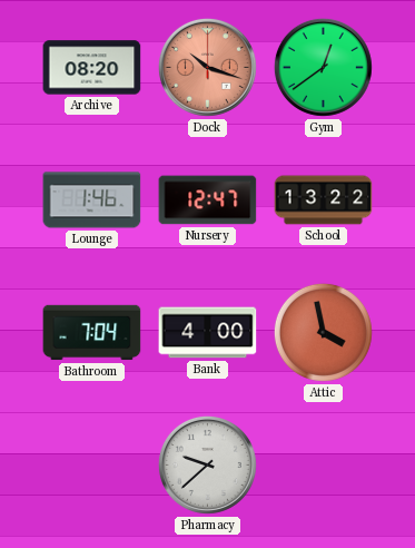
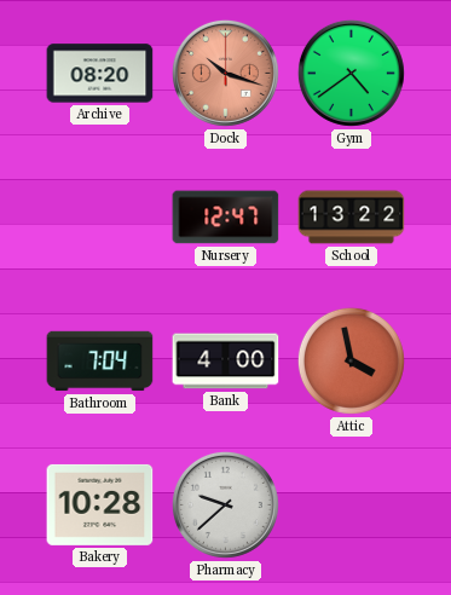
Gym: 12:39 -> 4:39
Lounge: 1:46 -> none
Bakery: none -> 10:28
